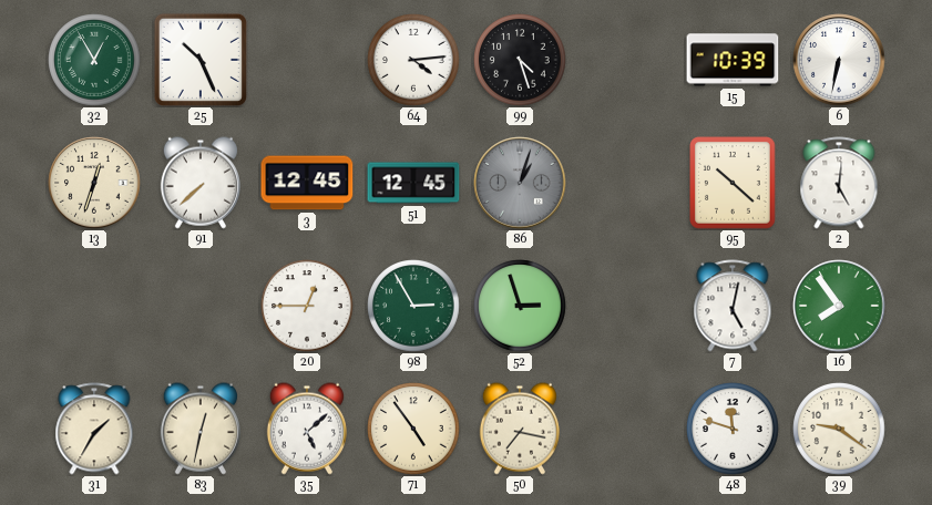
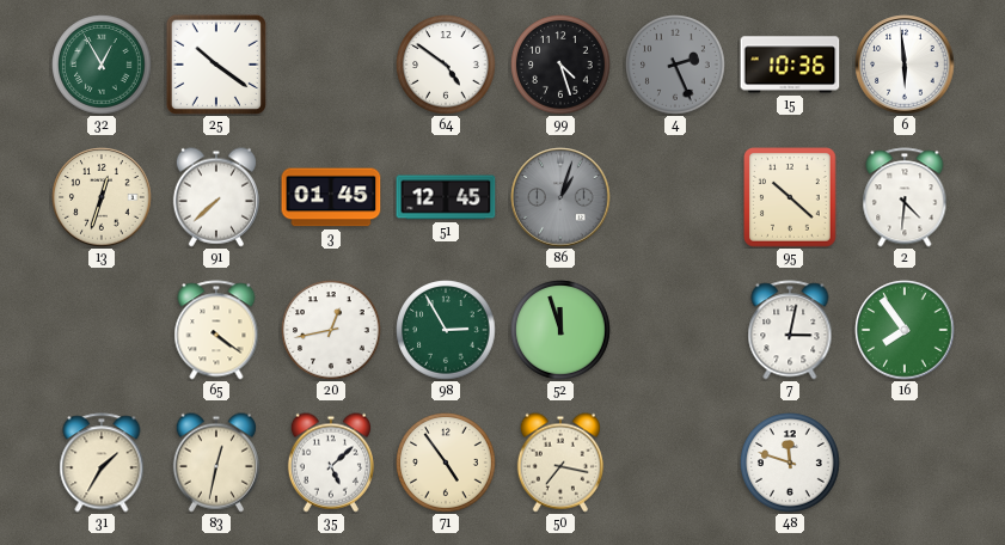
25: 10:26 -> 10:21
64: 4:14 -> 4:51
4: none -> 2:26
15: 10:39 -> 10:36
6: 6:32 -> 5:59
3: 12:45 -> 01:45
2: 5:01 -> 4:31
65: none -> 4:21
20: 12:45 -> 12:43
52: 2:57 -> 11:57
7: 5:02 -> 3:02
39: 9:21 -> none
